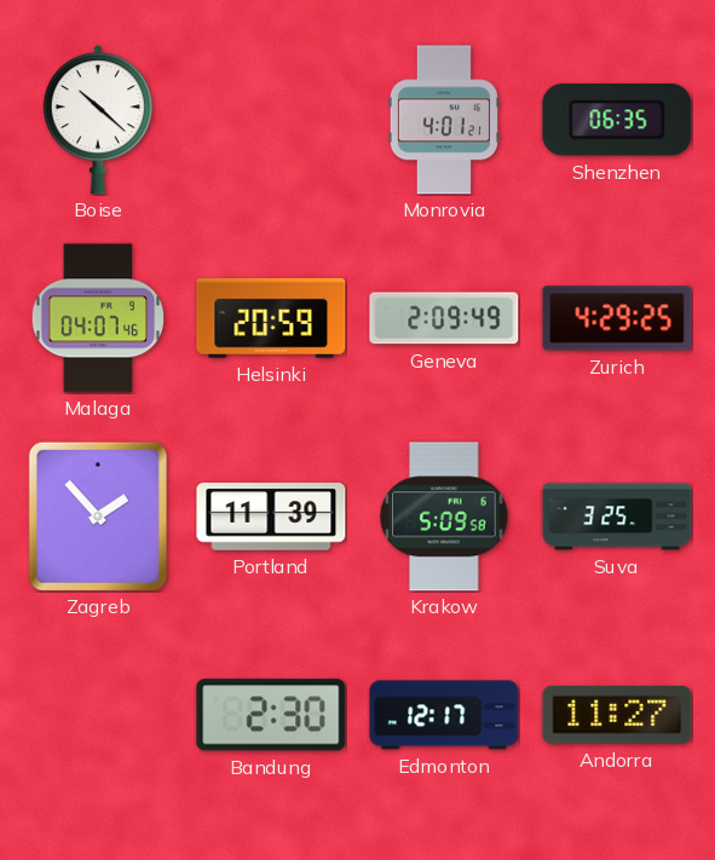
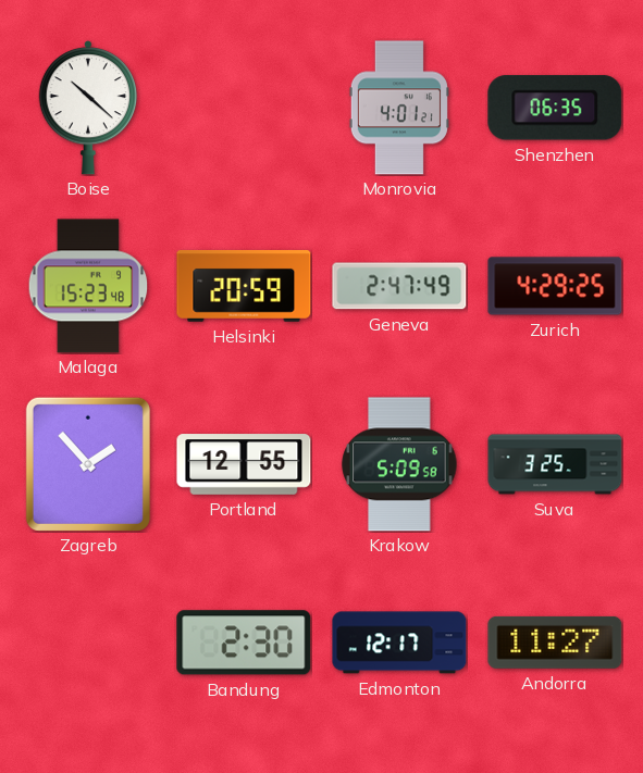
Malaga: 04:07 -> 15:23
Geneva: 2:09 -> 2:47
Portland: 11:39 -> 12:55
